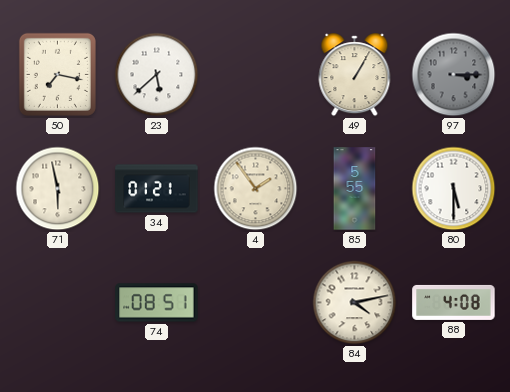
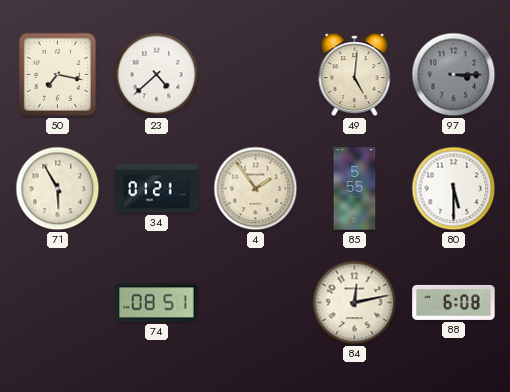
23: 5:38 -> 4:38
49: 1:05 -> 5:01
71: 5:58 -> 5:55
84: 4:13 -> 12:13
88: 4:08 -> 6:08
